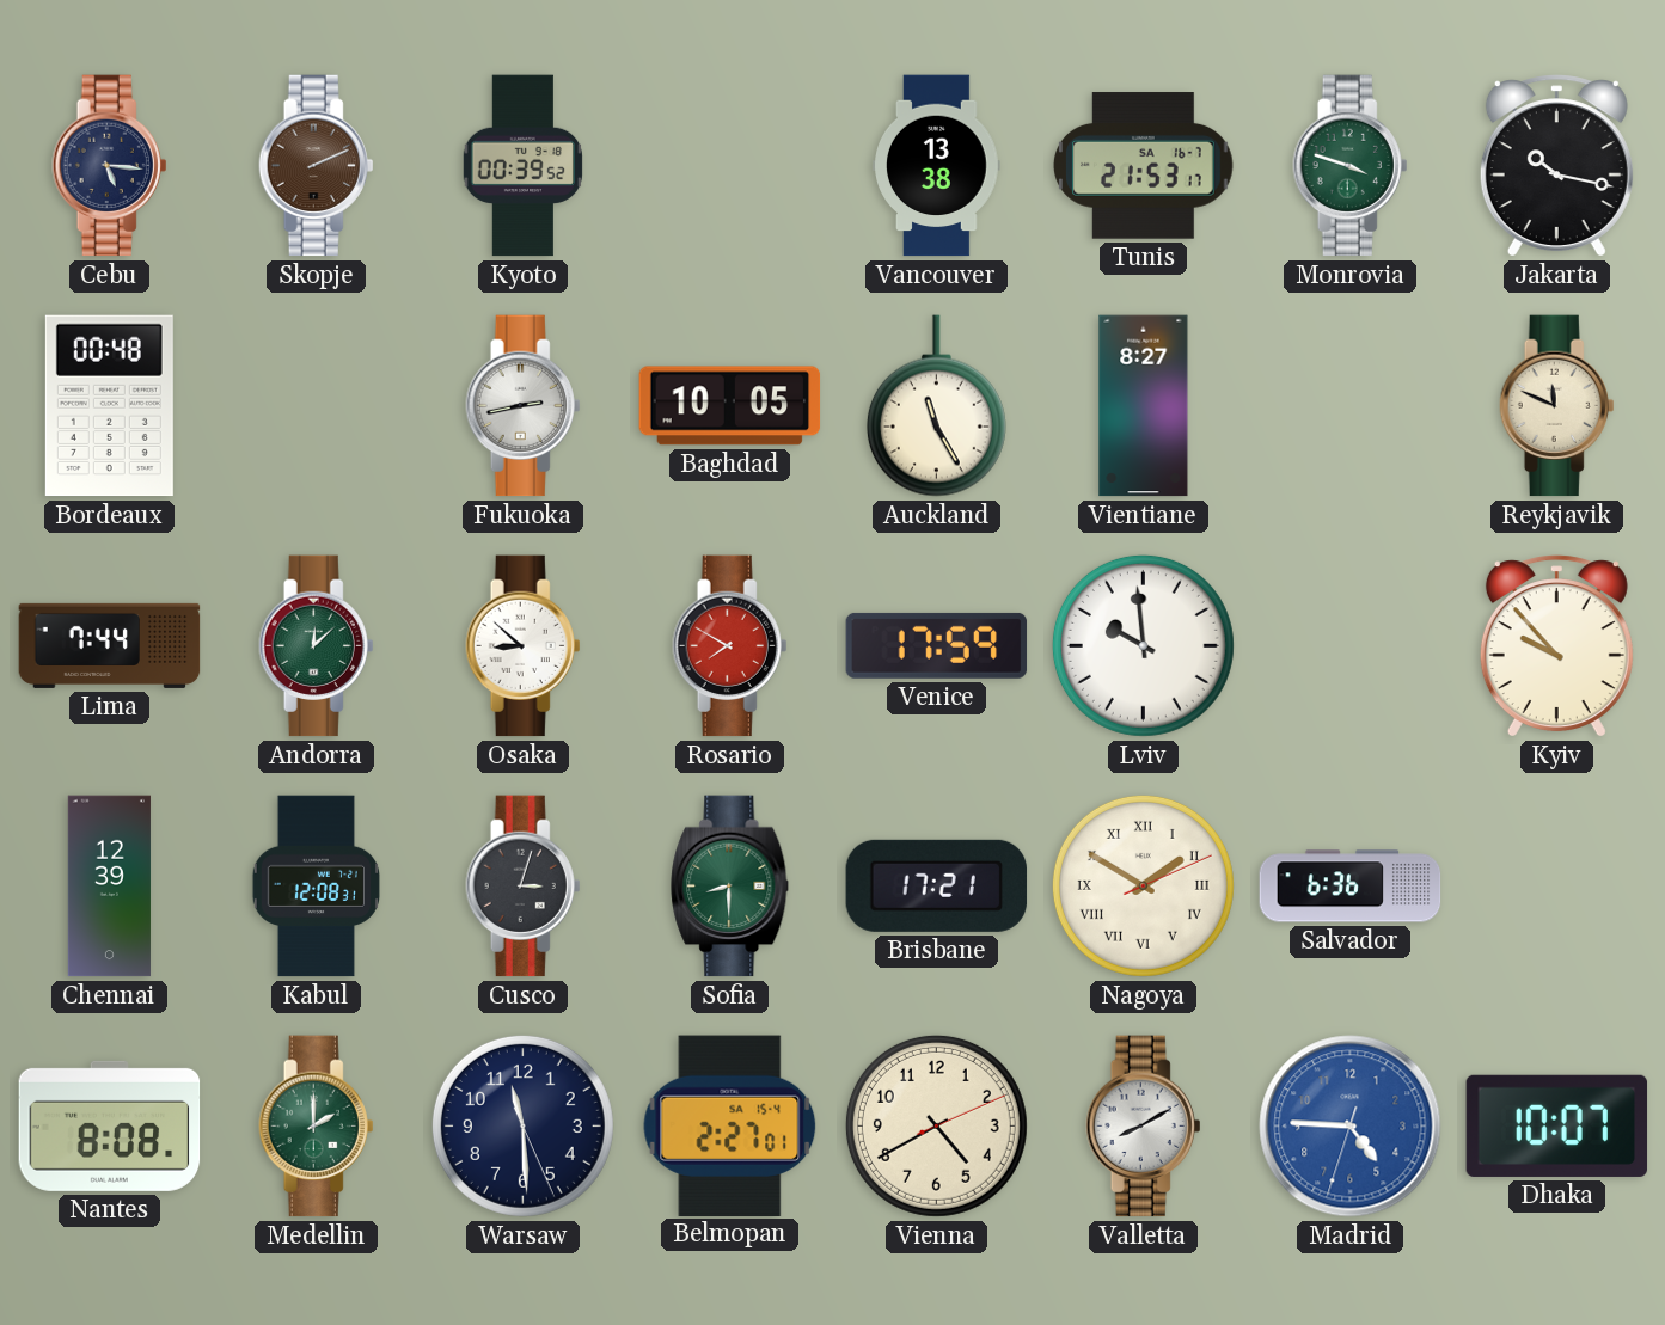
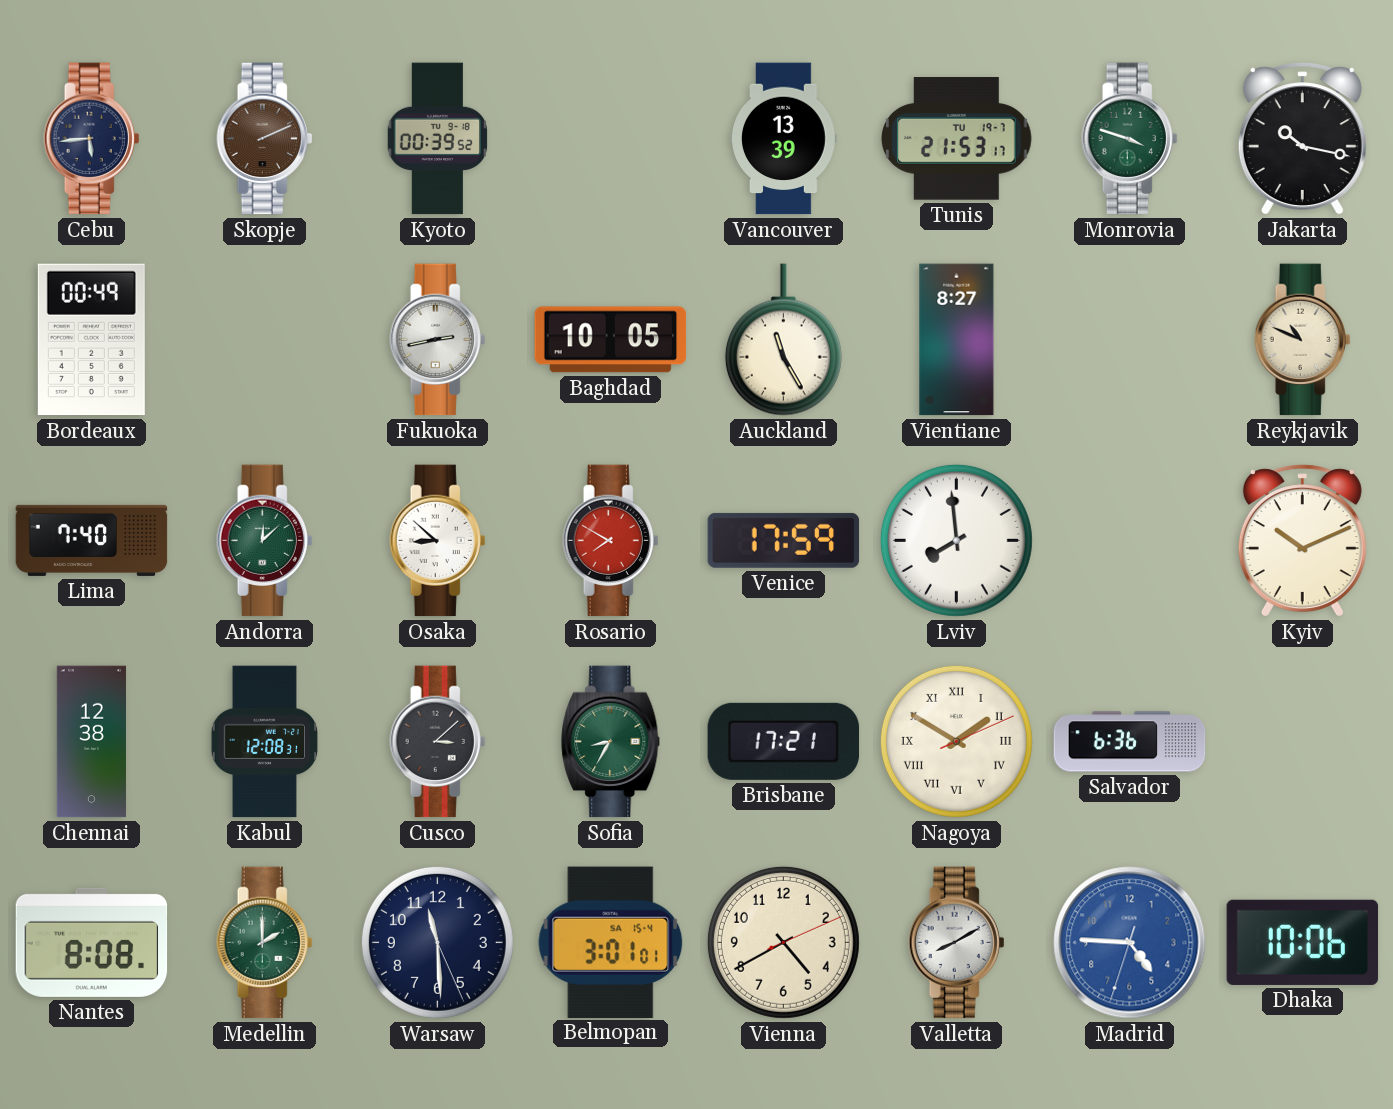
Cebu: 5:16 -> 5:44
Vancouver: 13:38 -> 13:39
Tunis date: SA 16-7 -> TU 19-7
Bordeaux: 00:48 -> 00:49
Reykjavik: 11:49 -> 10:49
Lima: 7:44 -> 7:40
Lviv: 9:59 -> 7:59
Kyiv: 9:53 -> 10:11
Chennai: 12:39 -> 12:38
Cusco: 3:03 -> 3:08
Sofia: 8:30 -> 8:35
Belmopan: 2:27 -> 3:01
Dhaka: 10:07 -> 10:06
